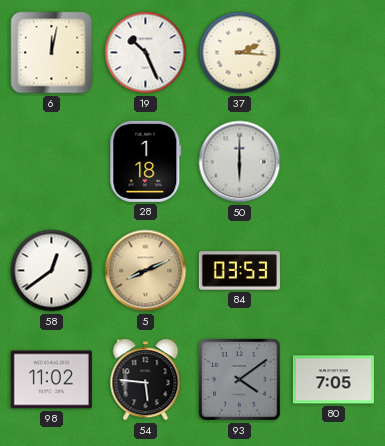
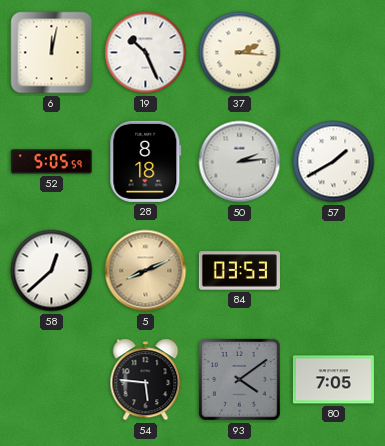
52: none -> 5:05
28: 1:18 -> 8:18
50: 6:00 -> 2:14
57: none -> 1:40
58: 12:39 -> 12:38
98: 11:02 -> none
